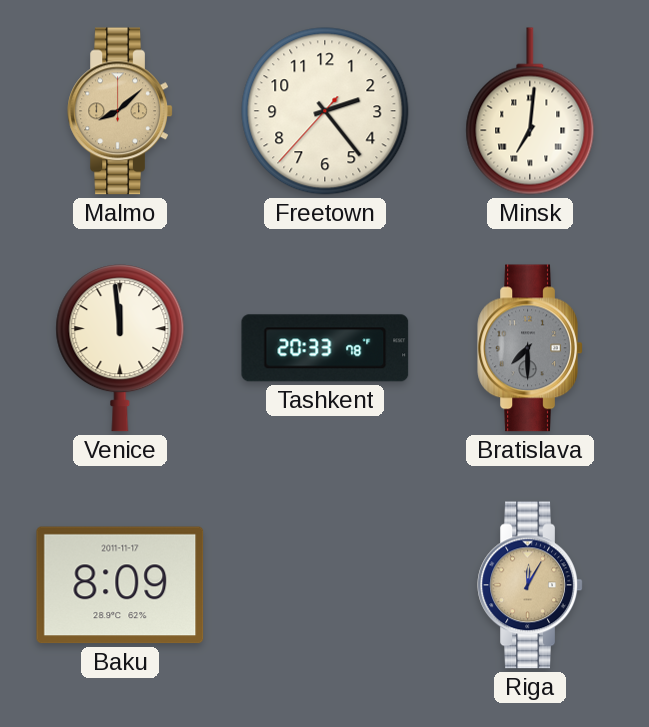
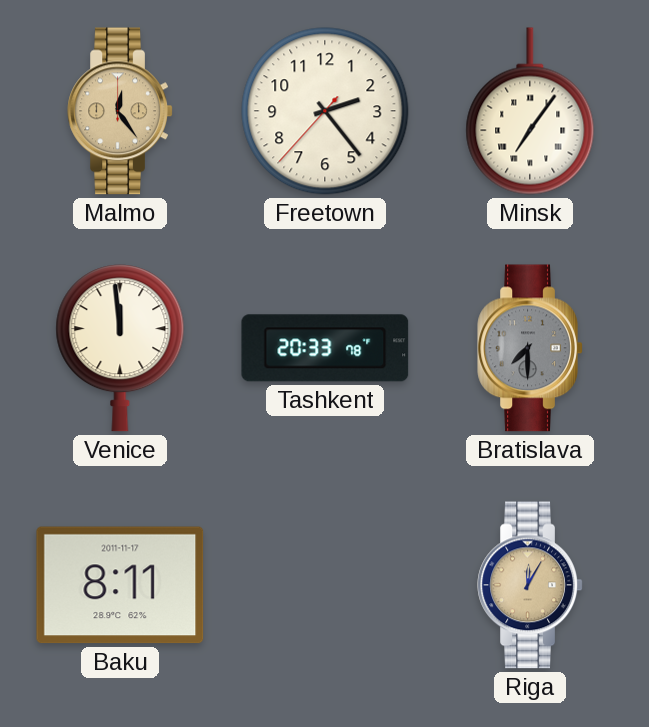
Malmo: 8:08 -> 12:24
Minsk: 7:01 -> 7:06
Baku: 8:09 -> 8:11
